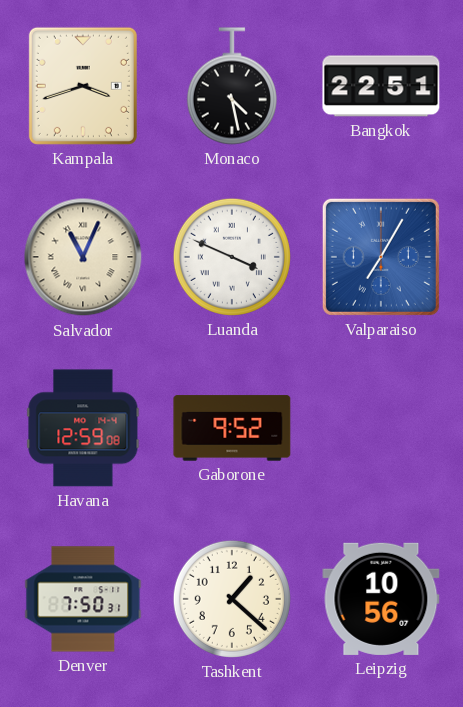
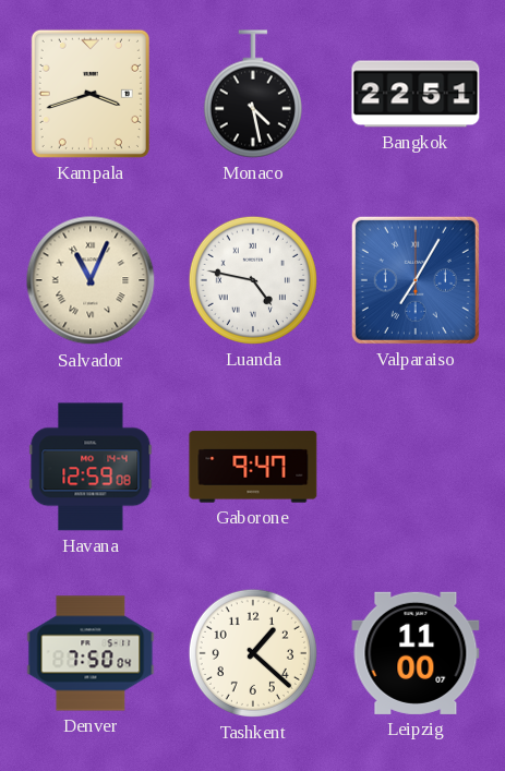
Luanda: 3:49 -> 4:47
Gaborone: 9:52 -> 9:47
Denver: 7:50:31 -> 7:50:04
Leipzig: 10:56 -> 11:00
